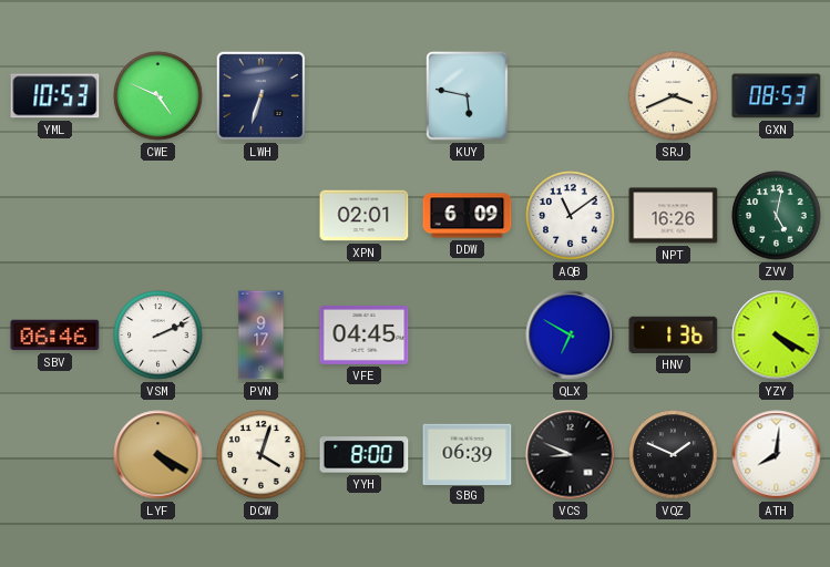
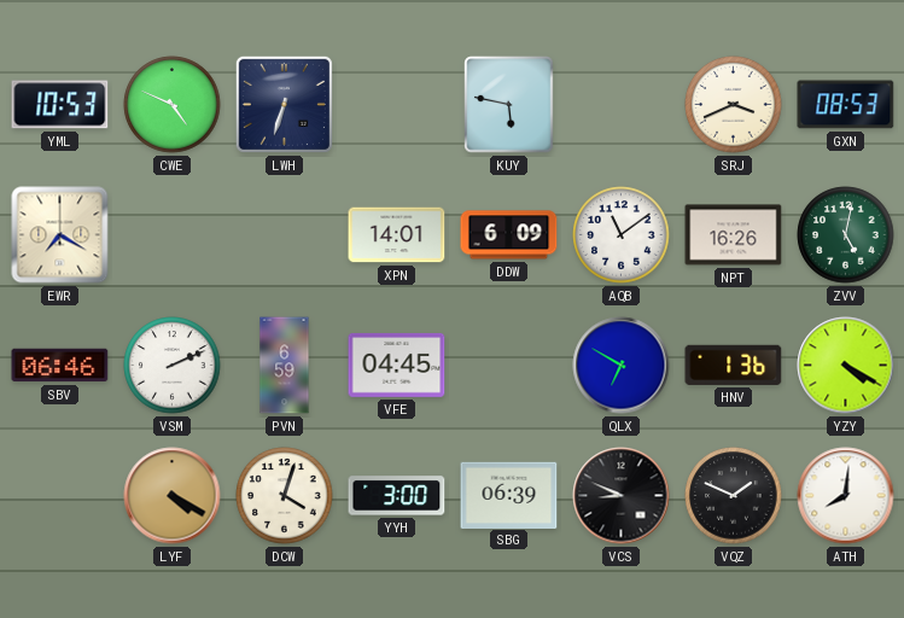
EWR: none -> 7:20
XPN: 02:01 -> 14:01
PVN: 9:17 -> 6:59
YYH: 8:00 -> 3:00
